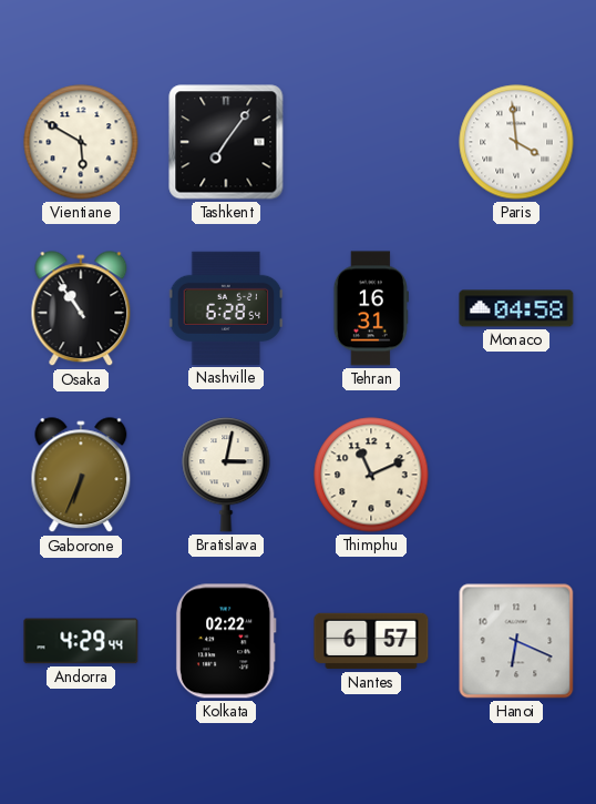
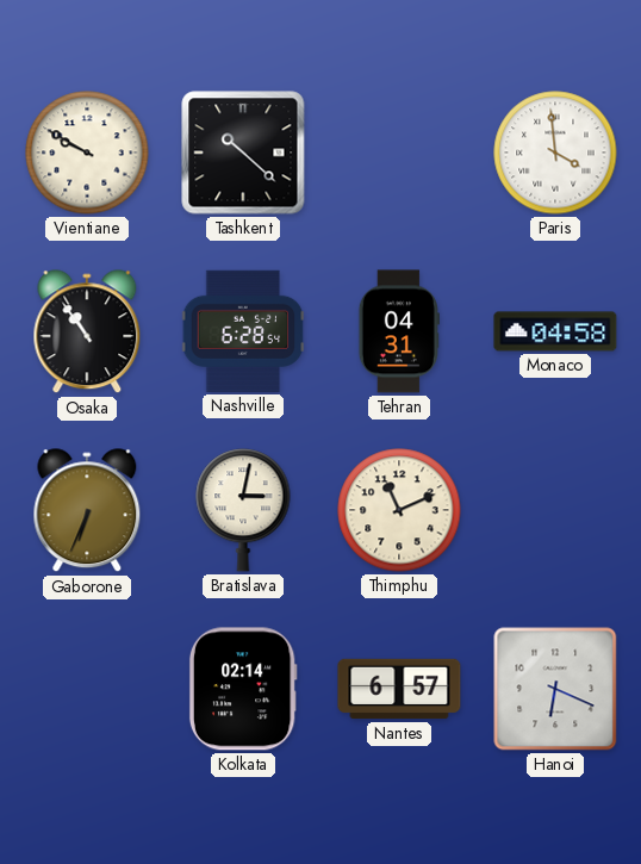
Vientiane: 5:50 -> 9:50
Tashkent: 7:06 -> 10:22
Tehran: 16:31 -> 04:31
Andorra: 4:29 -> none
Kolkata: 02:22 -> 02:14
